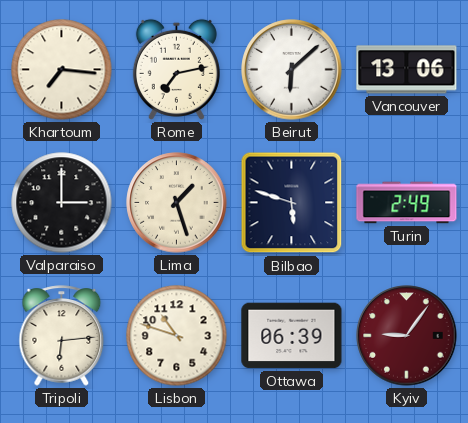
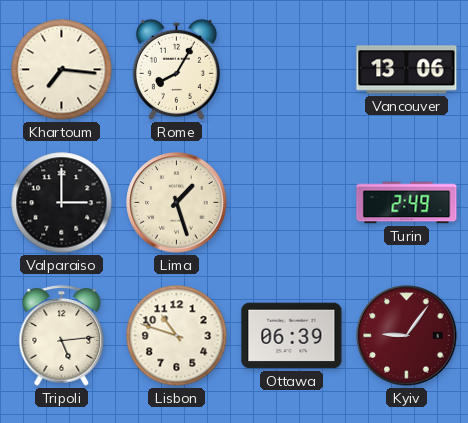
Rome: 7:13 -> 8:05
Beirut: 6:08 -> none
Bilbao: 5:48 -> none
Tripoli: 6:14 -> 5:14
